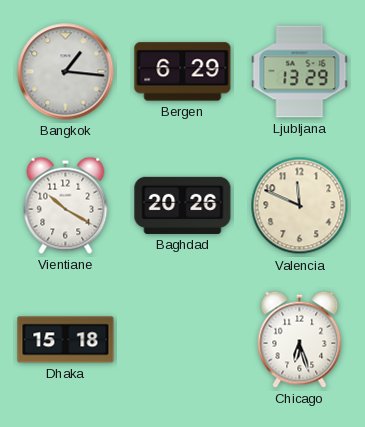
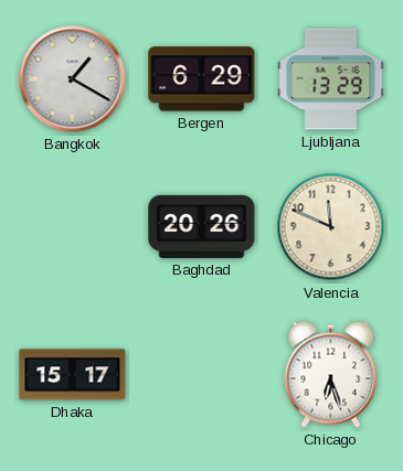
Bangkok: 1:16 -> 1:20
Vientiane: 10:20 -> none
Dhaka: 15:18 -> 15:17
